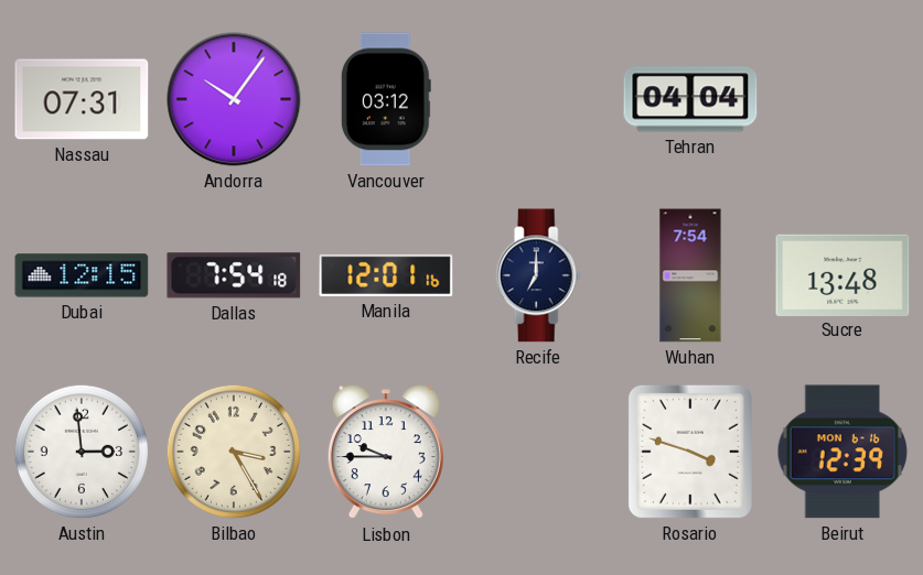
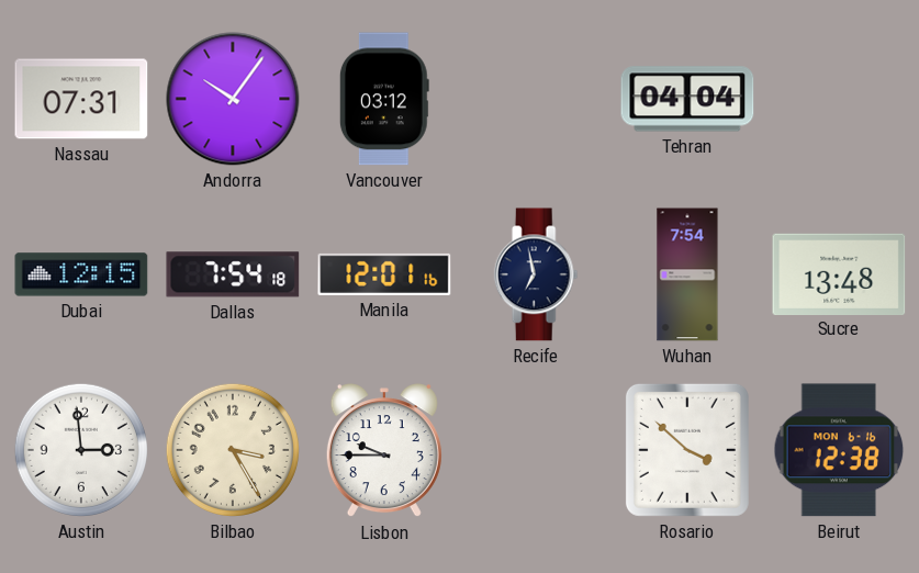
Recife: 7:00 -> 6:58
Rosario: 3:48 -> 3:52
Beirut: 12:39 -> 12:38
